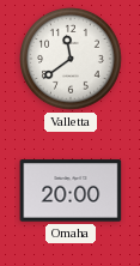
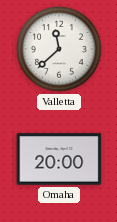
Valletta: 11:39 -> 11:38
